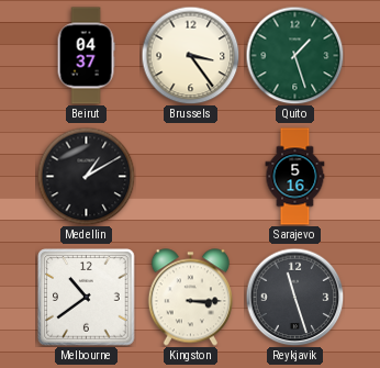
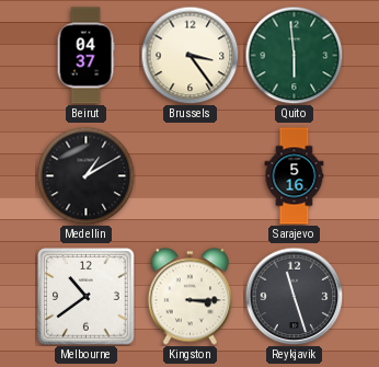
Quito: 1:27 -> 5:59
